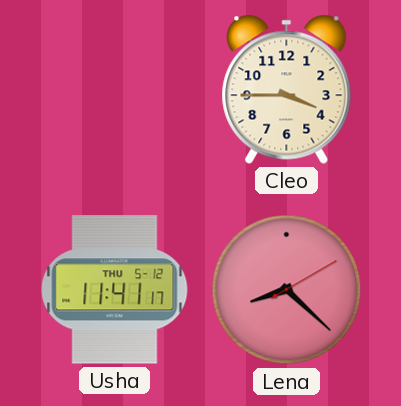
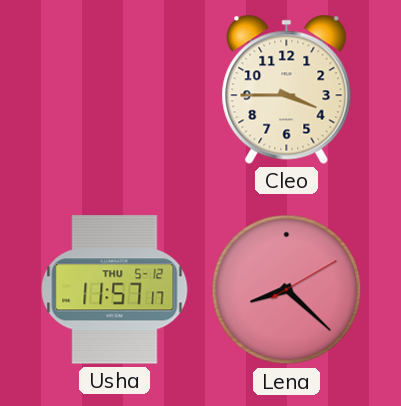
Usha: 11:41 -> 11:57
